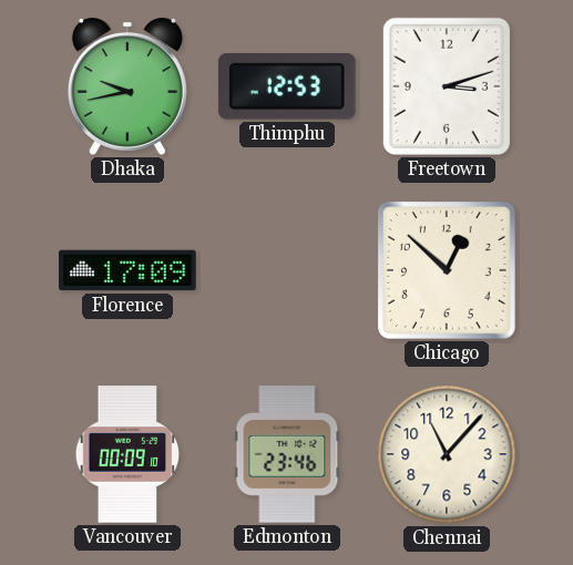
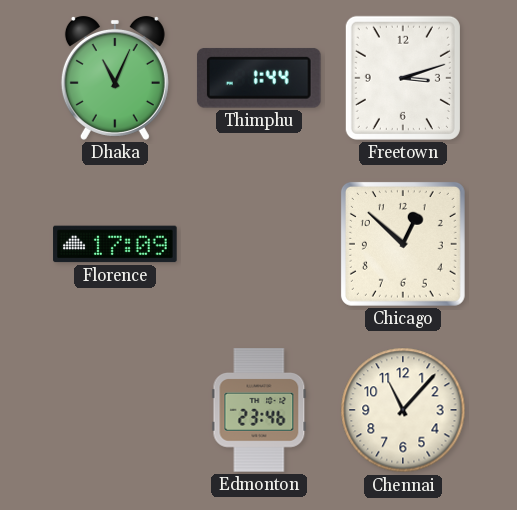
Dhaka: 9:43 -> 11:04
Thimphu: 12:53 -> 1:44
Vancouver: 00:09 -> none
